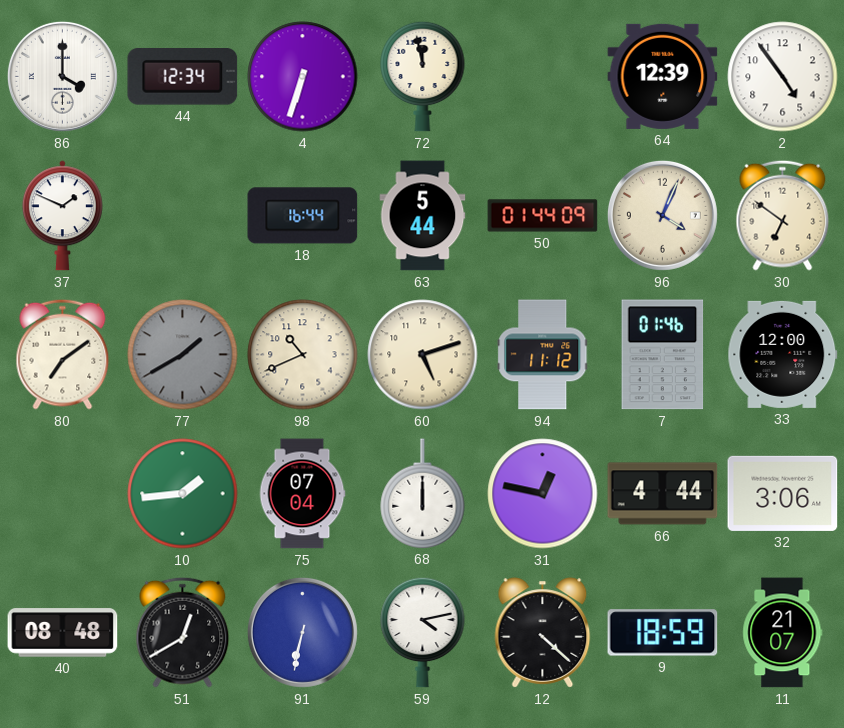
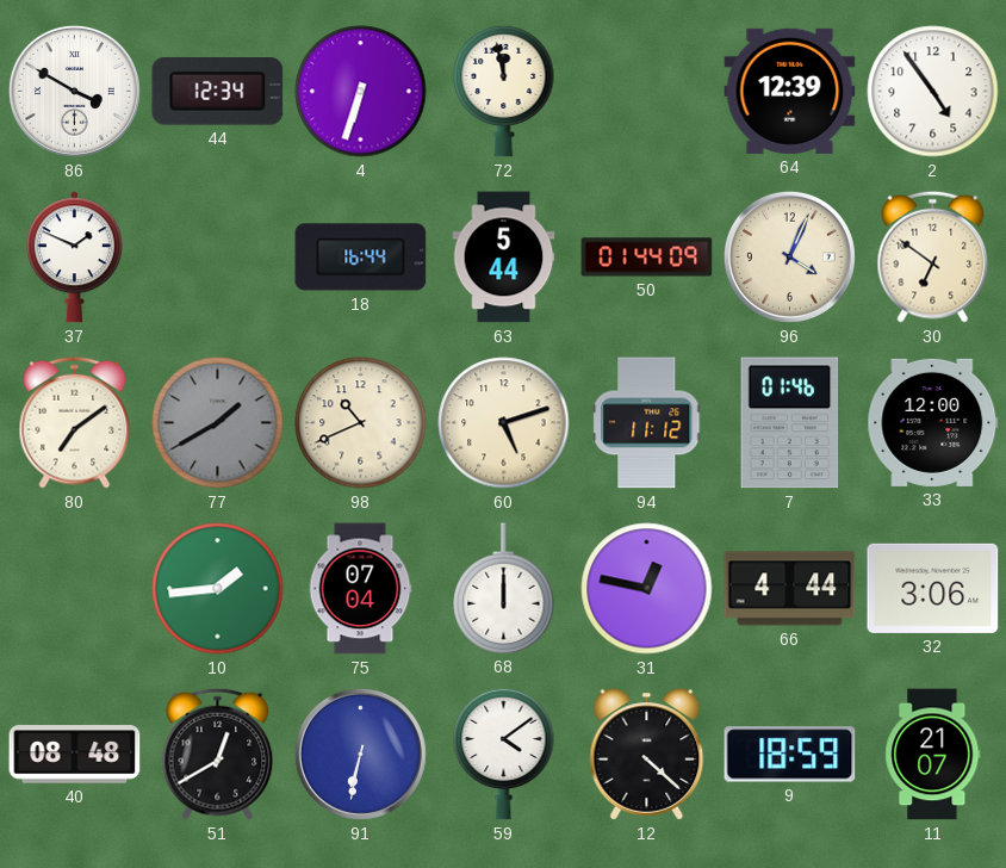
86: 4:00 -> 3:50
59: 4:13 -> 4:09
